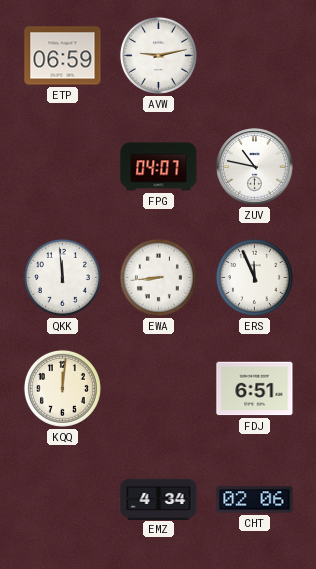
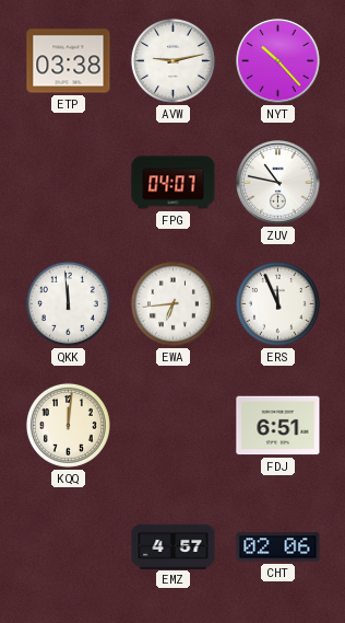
ETP: 06:59 -> 03:38
NYT: none -> 10:23
EWA: 8:44 -> 6:44
EMZ: 4:34 -> 4:57
